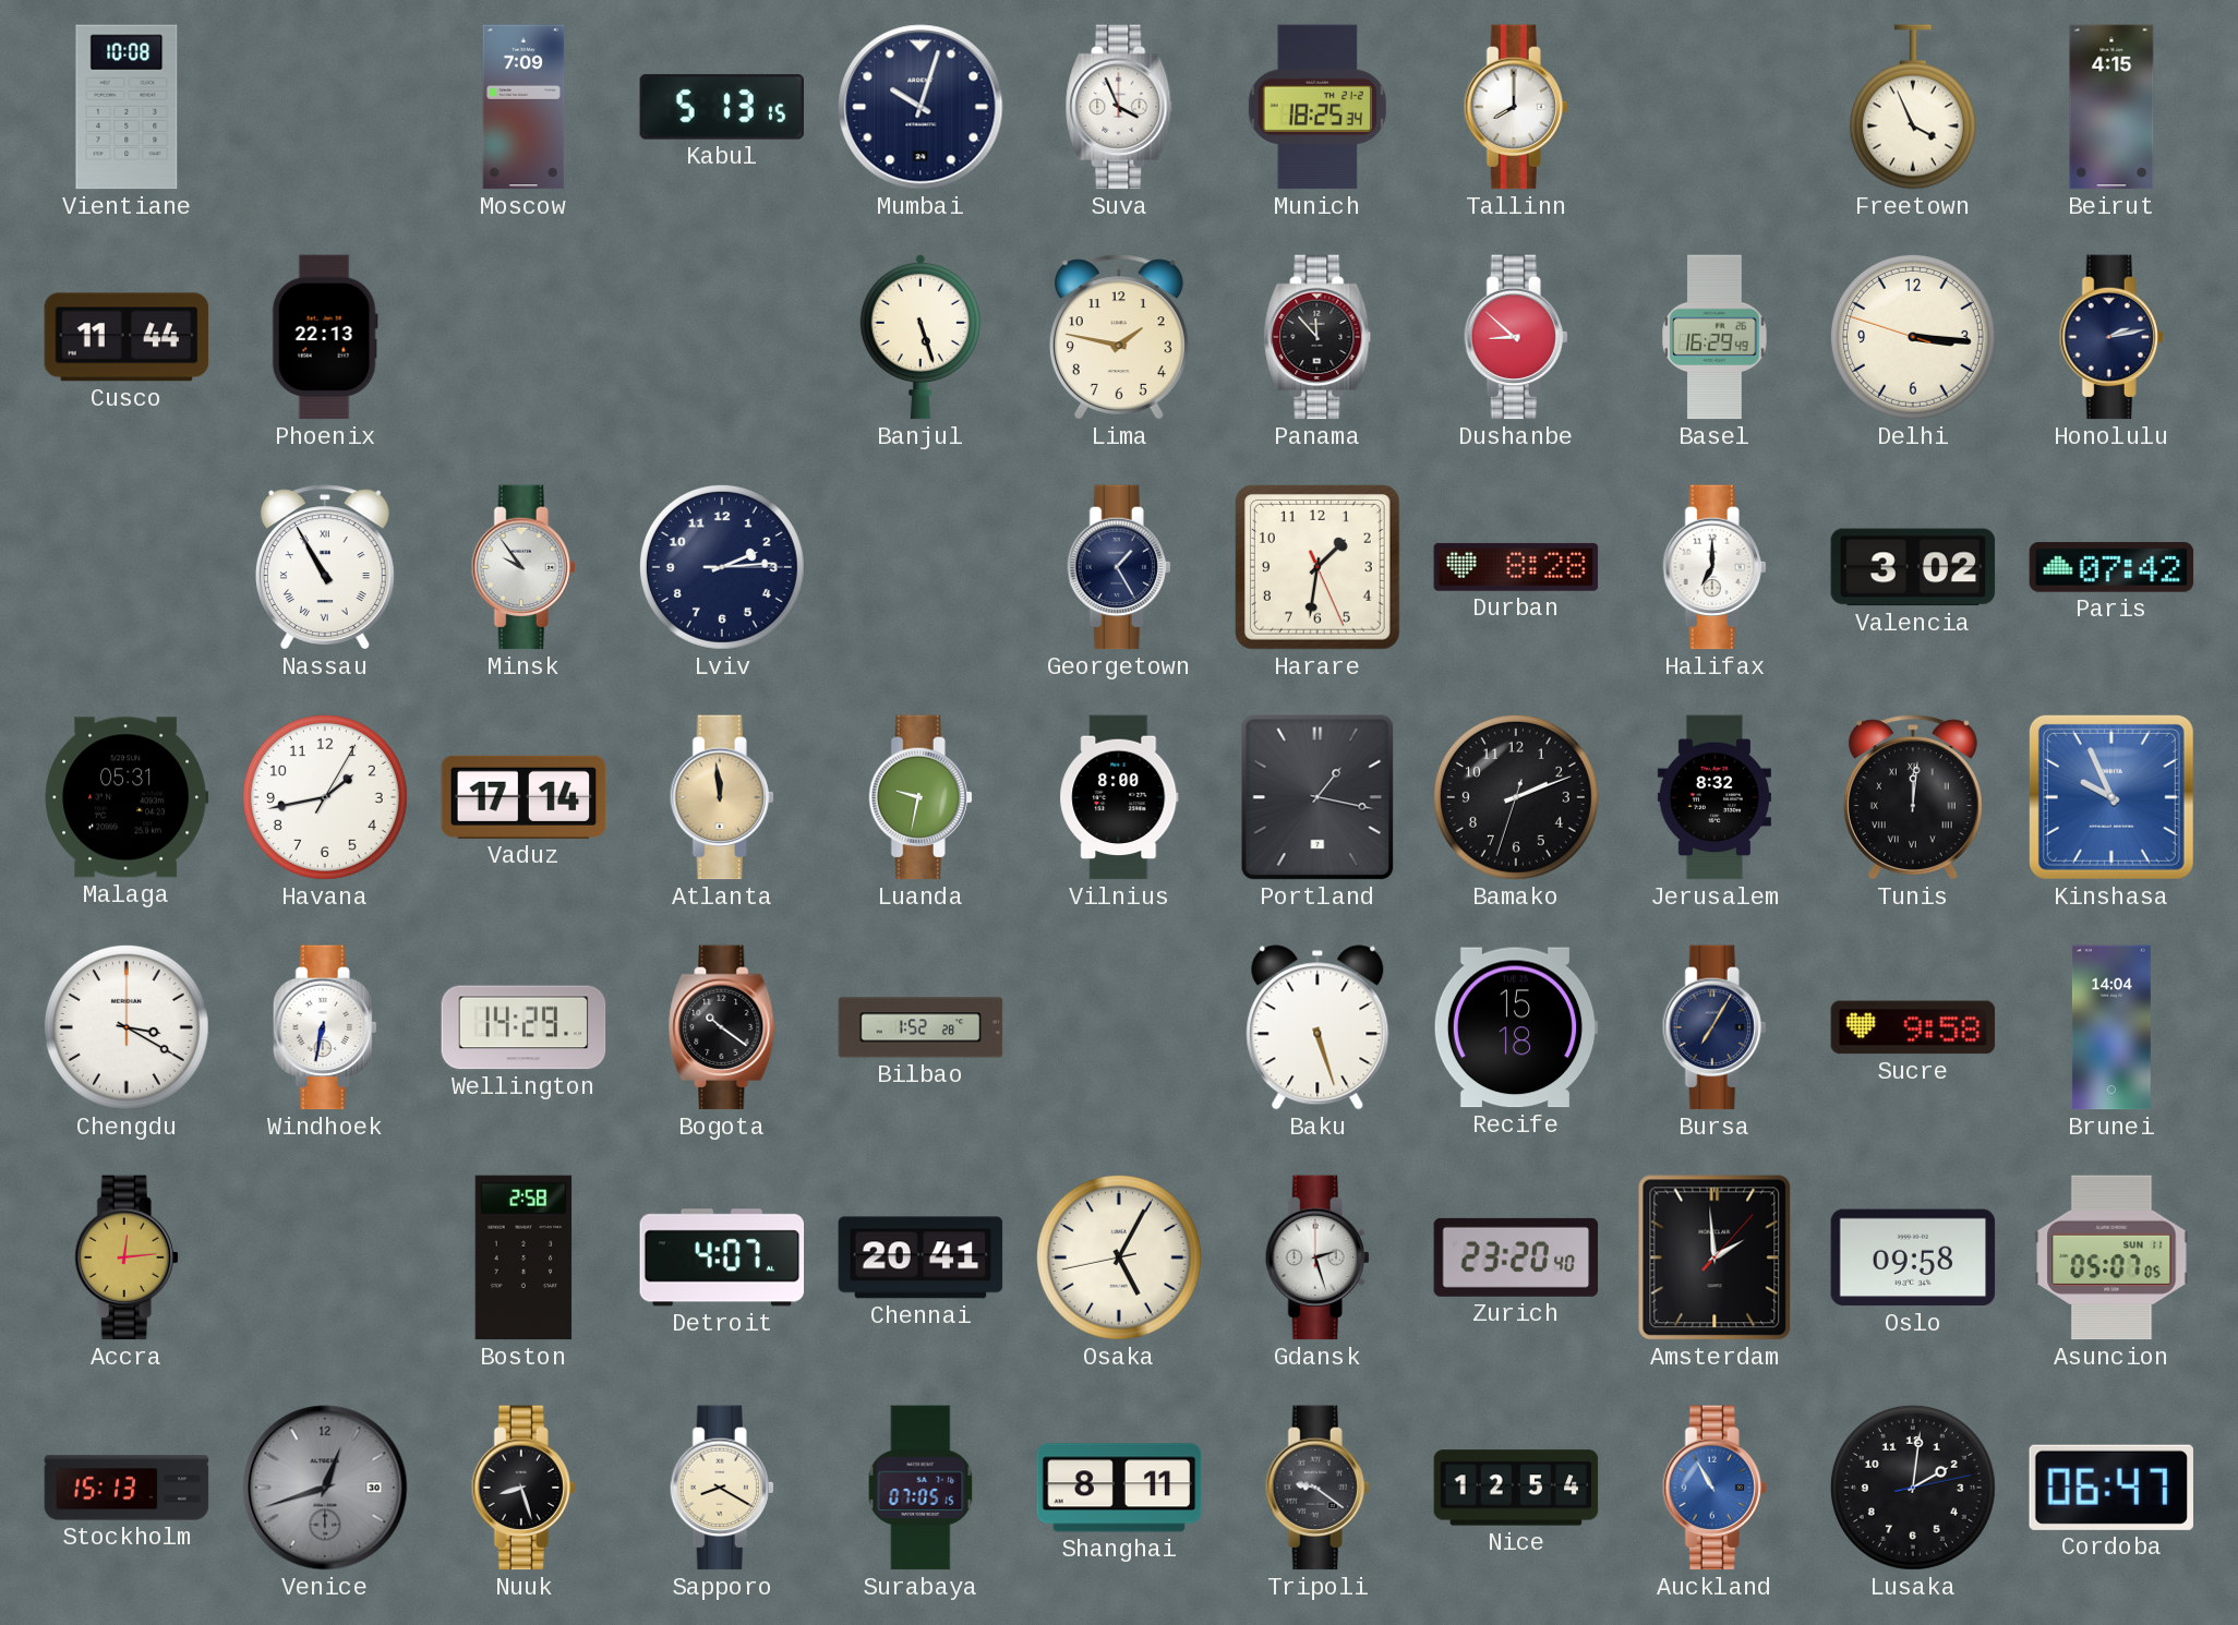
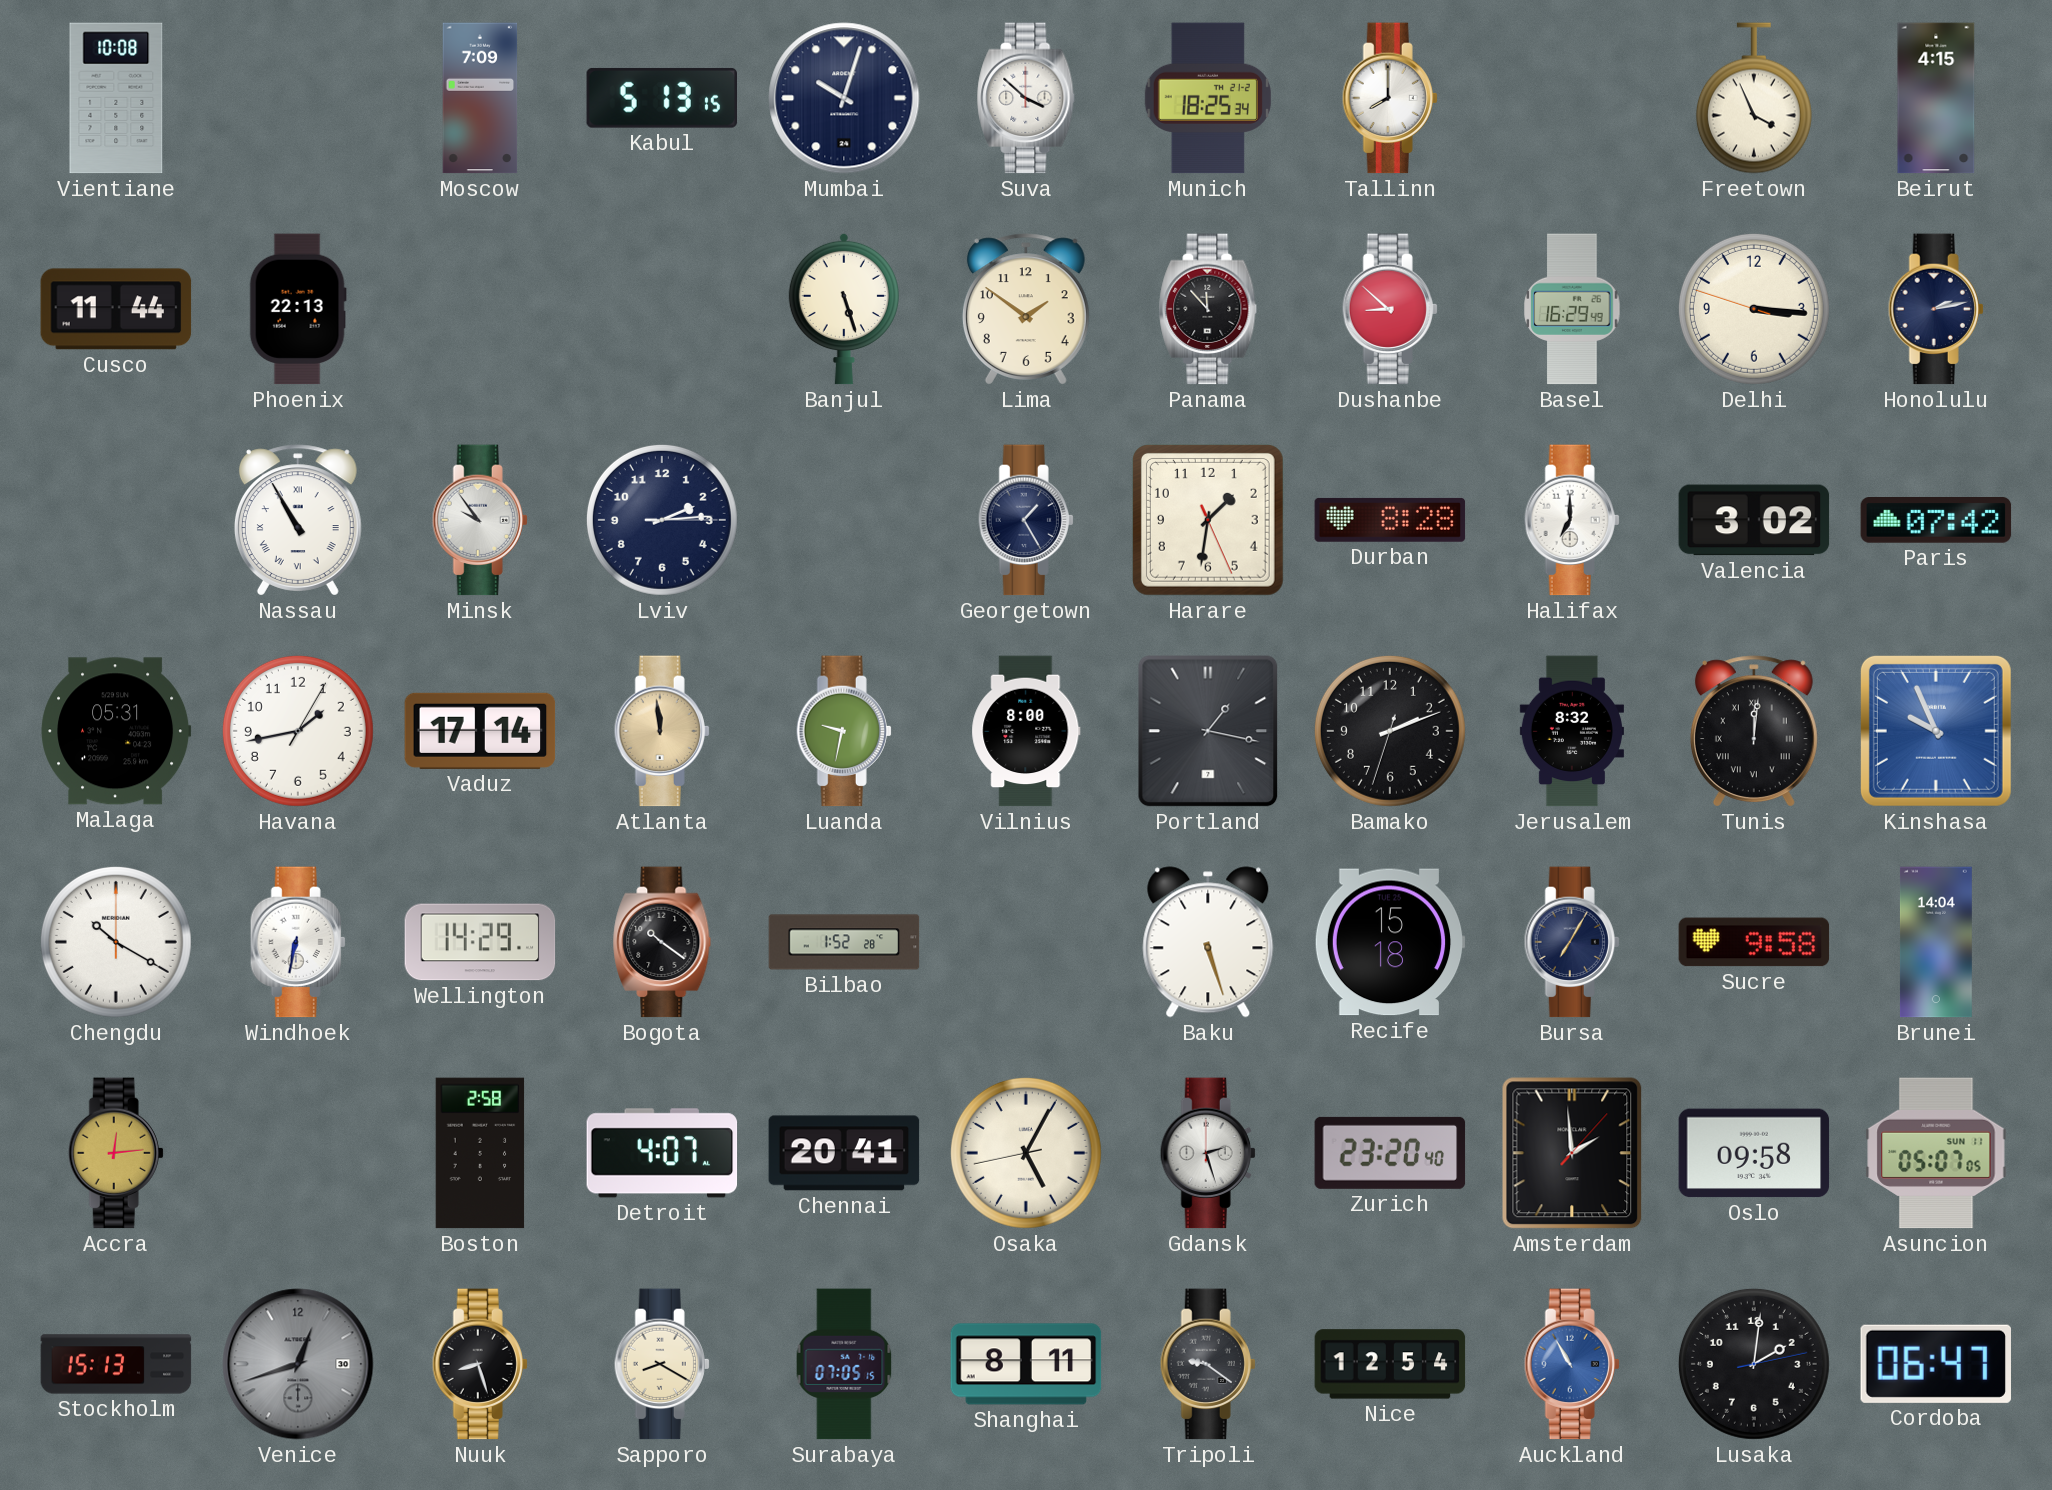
Suva: 3:56 -> 3:52
Lima: 1:47 -> 1:51
Chengdu: 3:20 -> 10:20
